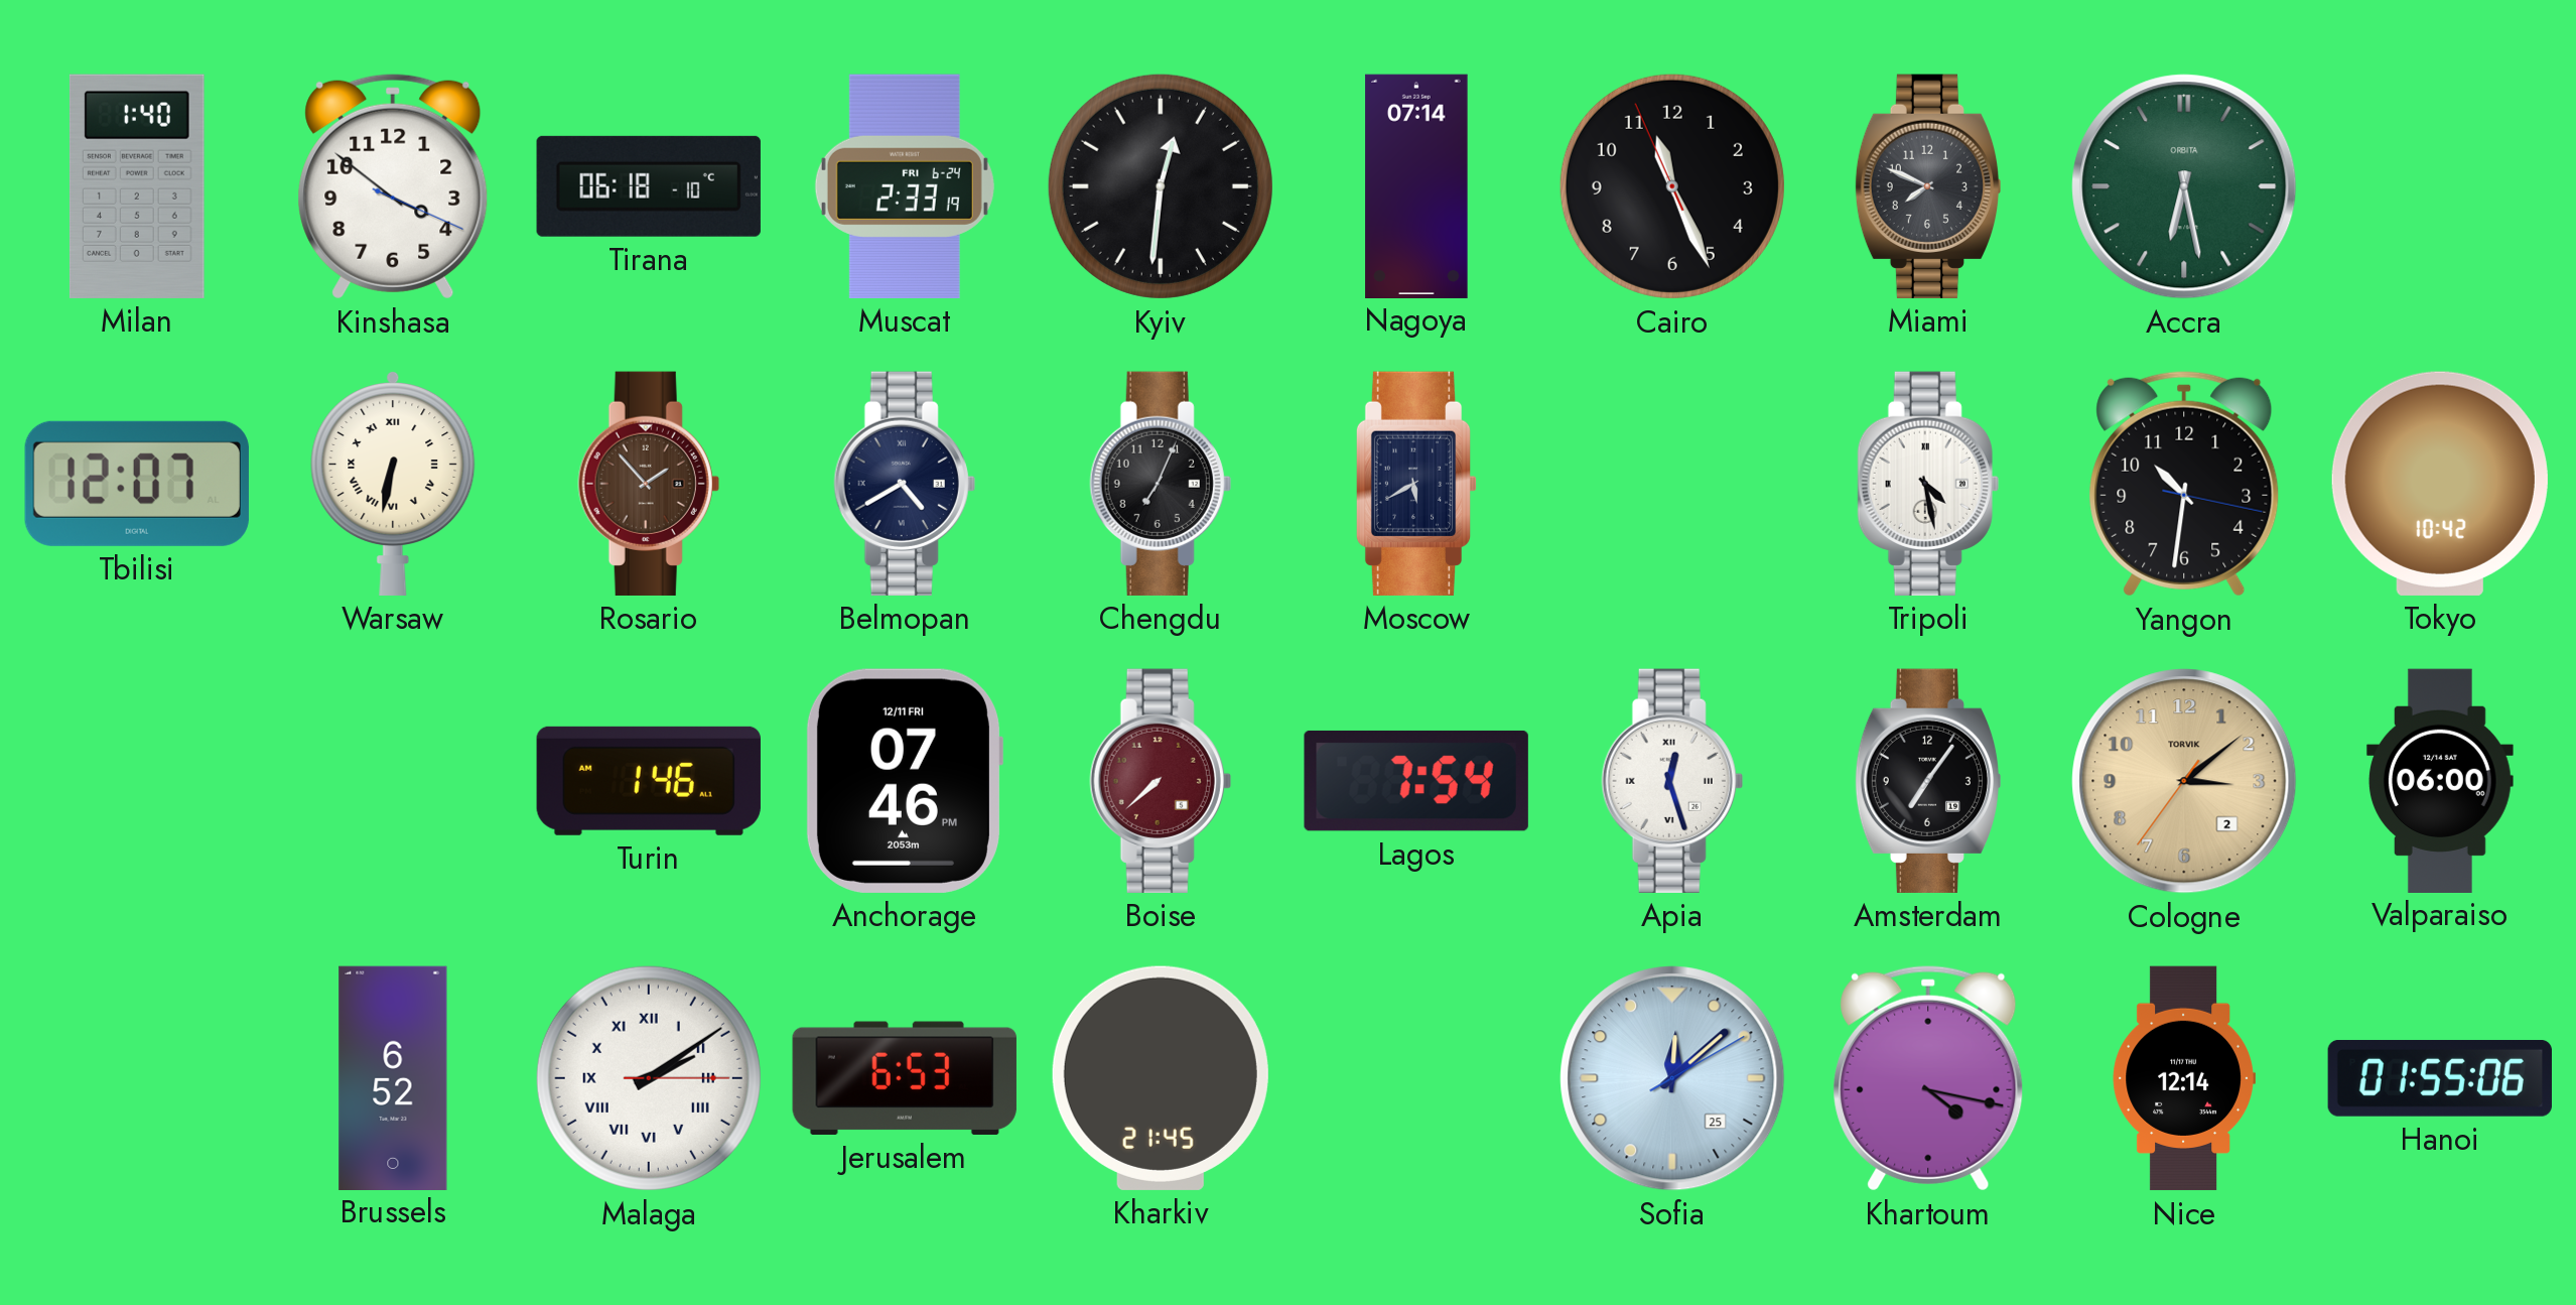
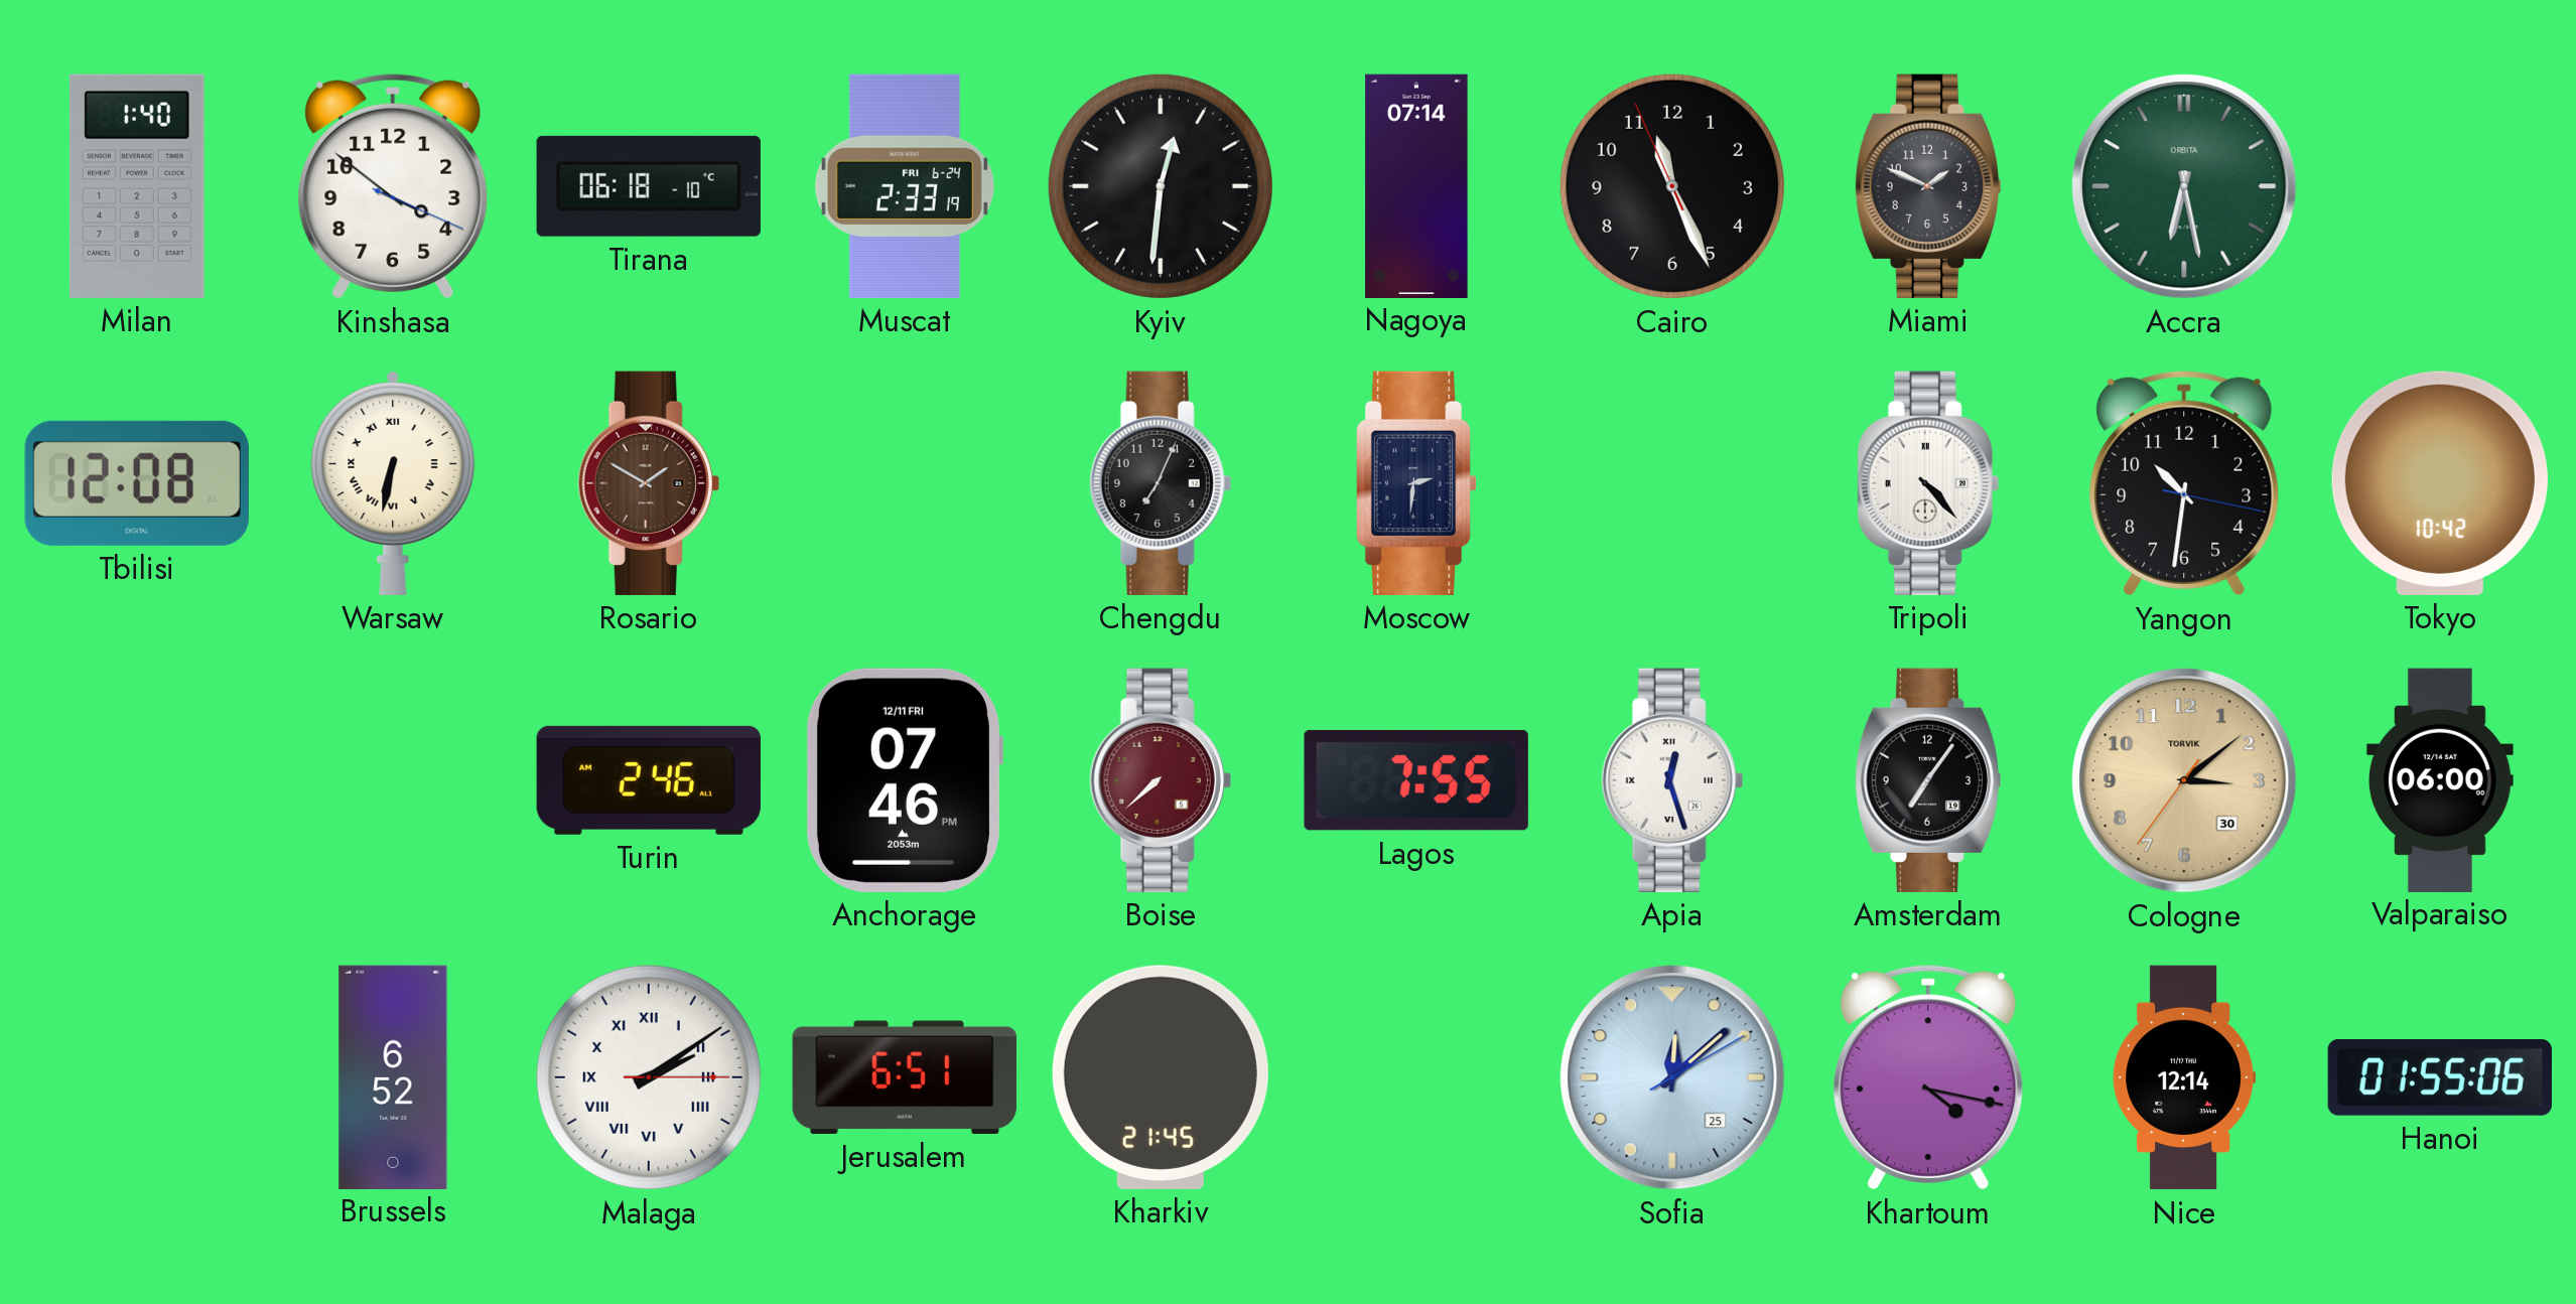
Miami: 7:49 -> 1:49
Tbilisi: 12:07 -> 12:08
Rosario: 1:53 -> 1:50
Belmopan: 4:40 -> none
Moscow: 5:40 -> 2:31
Tripoli: 4:28 -> 4:23
Turin: 1:46 -> 2:46
Lagos: 7:54 -> 7:55
Cologne date: 2 -> 30
Jerusalem: 6:53 -> 6:51
